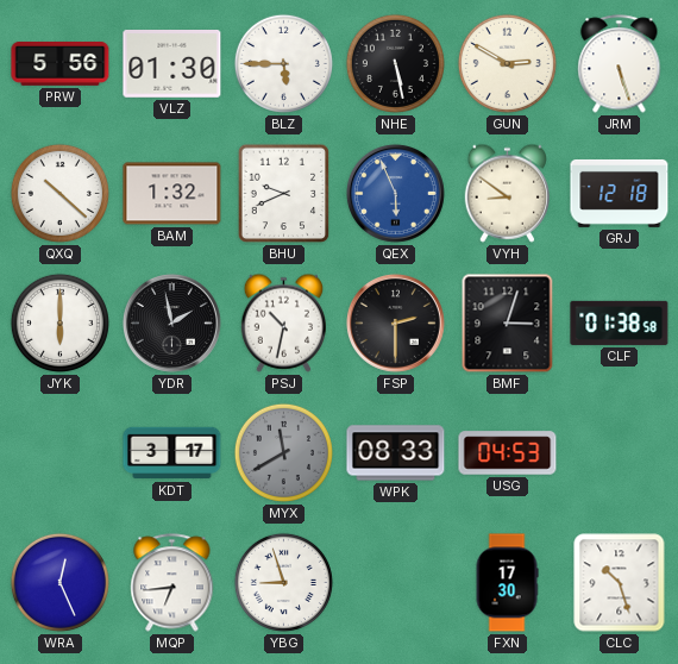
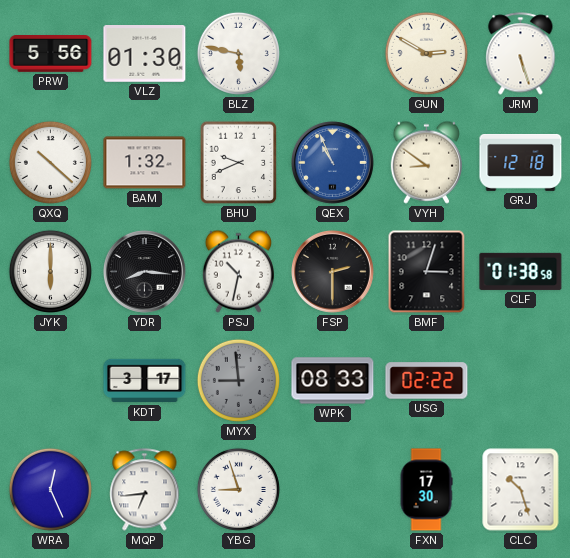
BLZ: 5:45 -> 5:47
NHE: 5:28 -> none
QEX: 5:56 -> 10:56
YDR: 1:58 -> 8:16
MYX: 11:40 -> 8:59
USG: 04:53 -> 02:22
